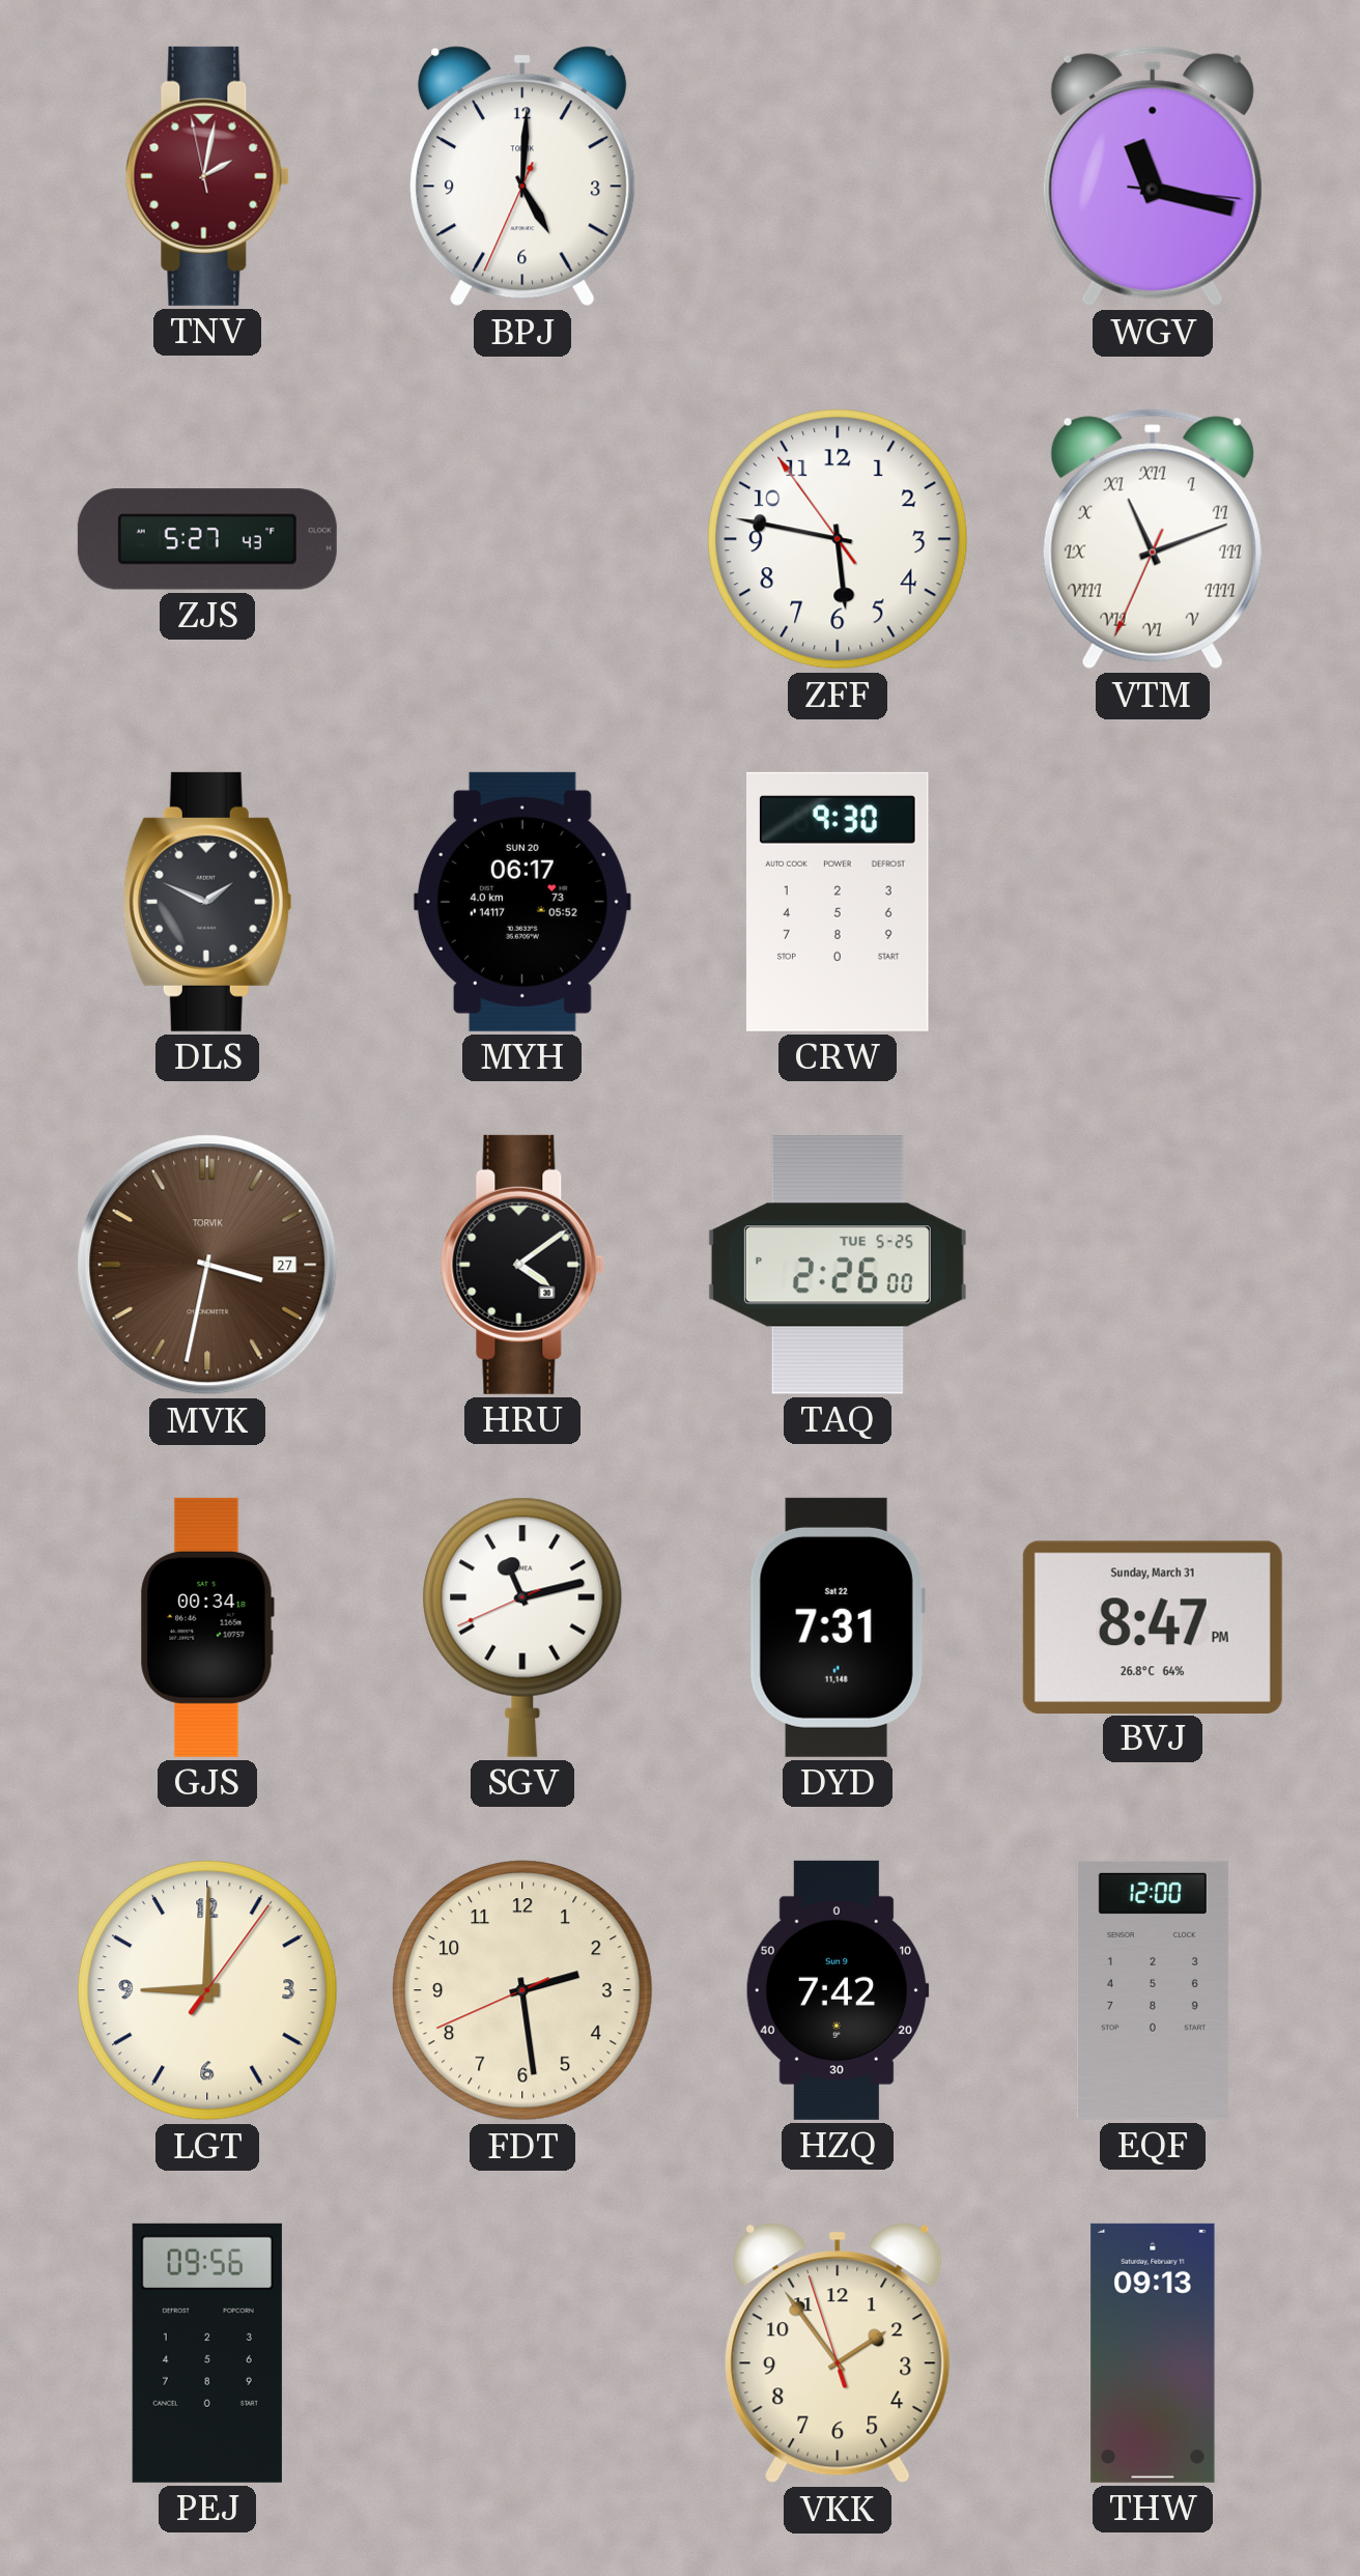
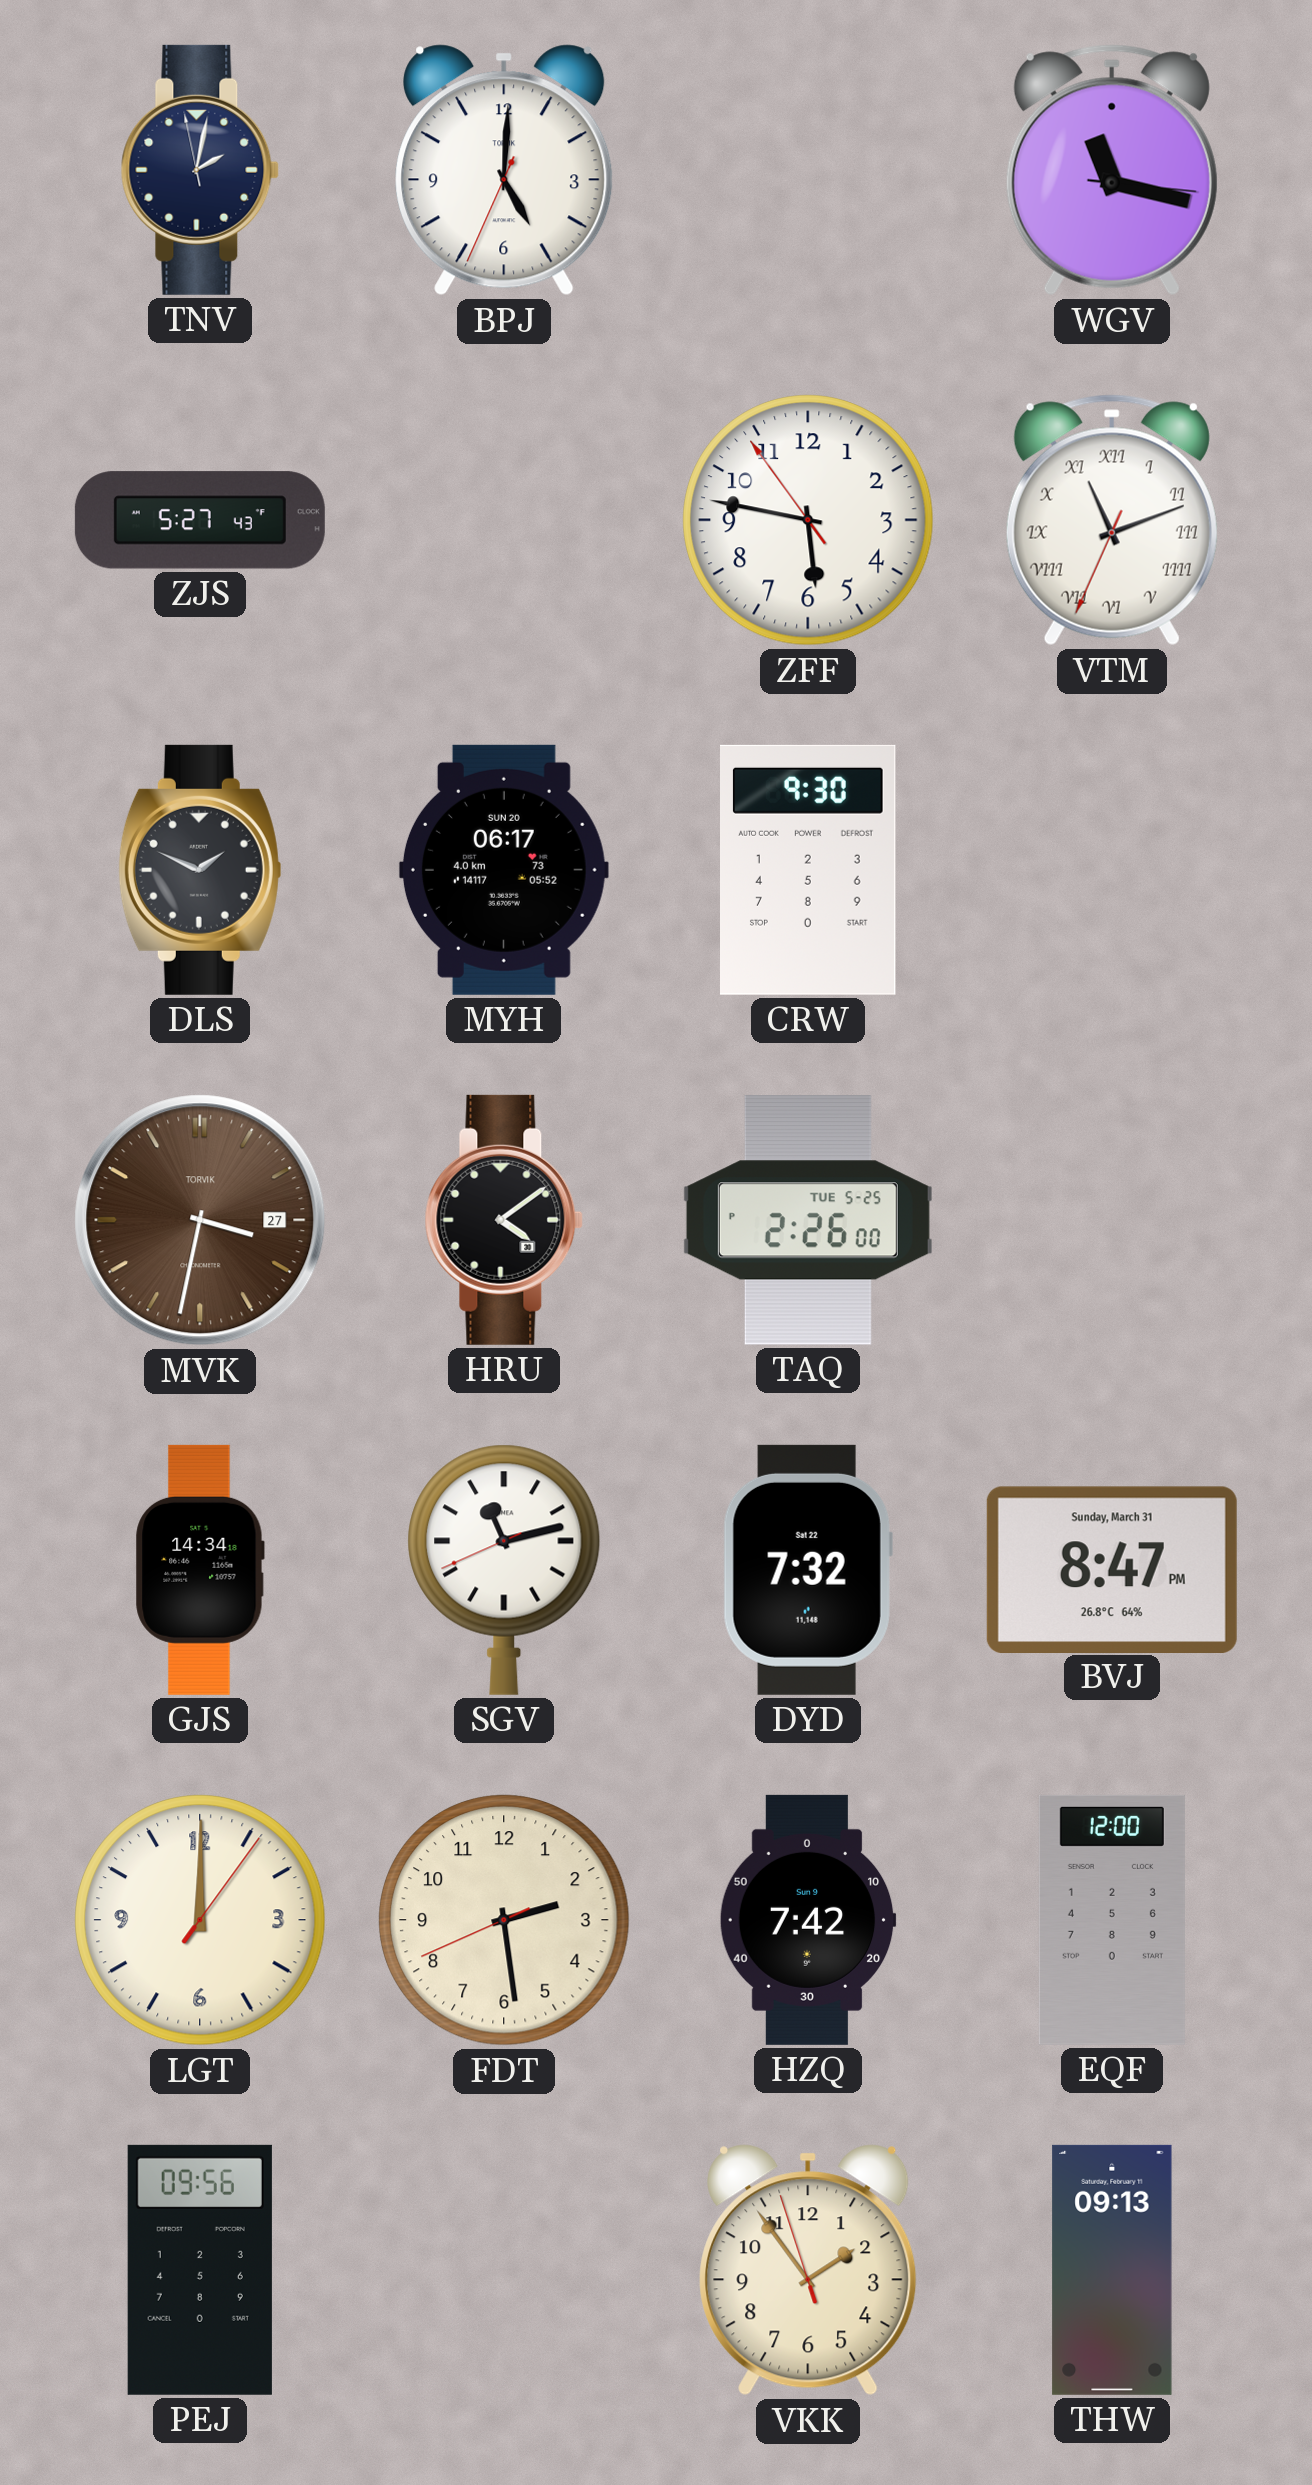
TNV dial: burgundy -> navy
GJS: 00:34 -> 14:34
DYD: 7:31 -> 7:32
LGT: 9:00 -> 12:00
